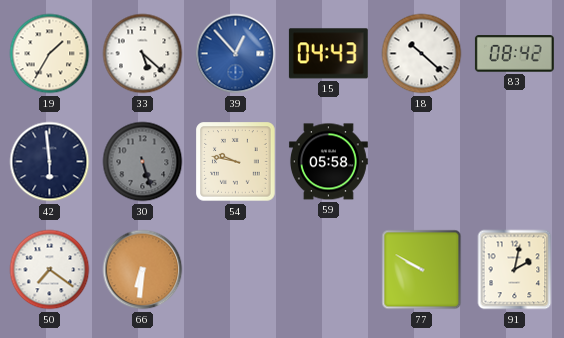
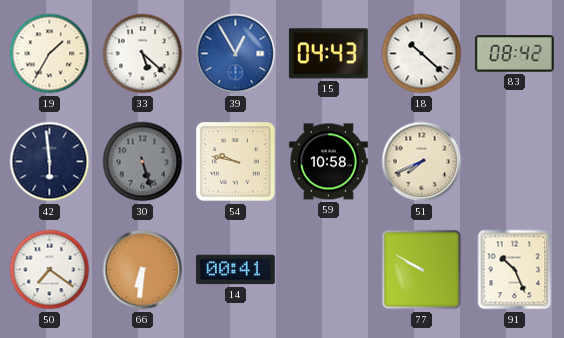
39: 12:53 -> 12:55
59: 05:58 -> 10:58
51: none -> 7:41
14: none -> 00:41
91: 2:02 -> 10:26
